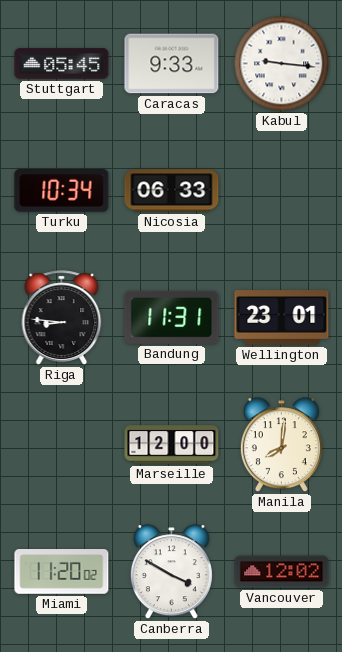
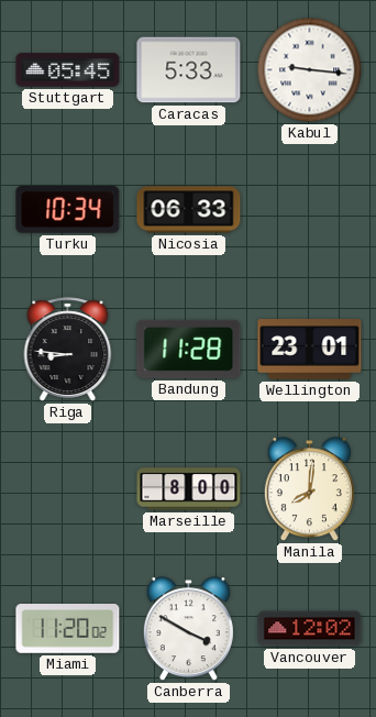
Caracas: 9:33 -> 5:33
Bandung: 11:31 -> 11:28
Marseille: 12:00 -> 8:00
